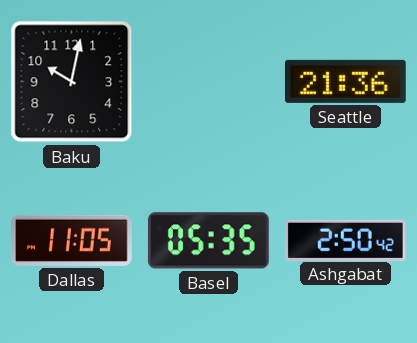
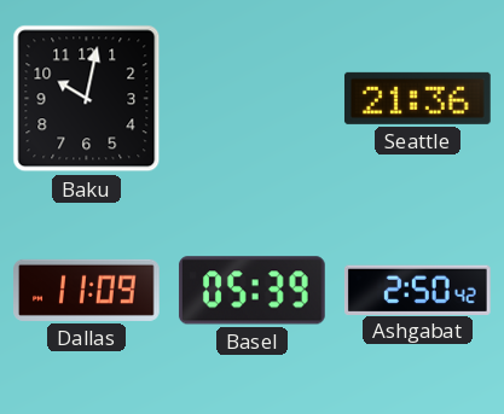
Dallas: 11:05 -> 11:09
Basel: 05:35 -> 05:39
